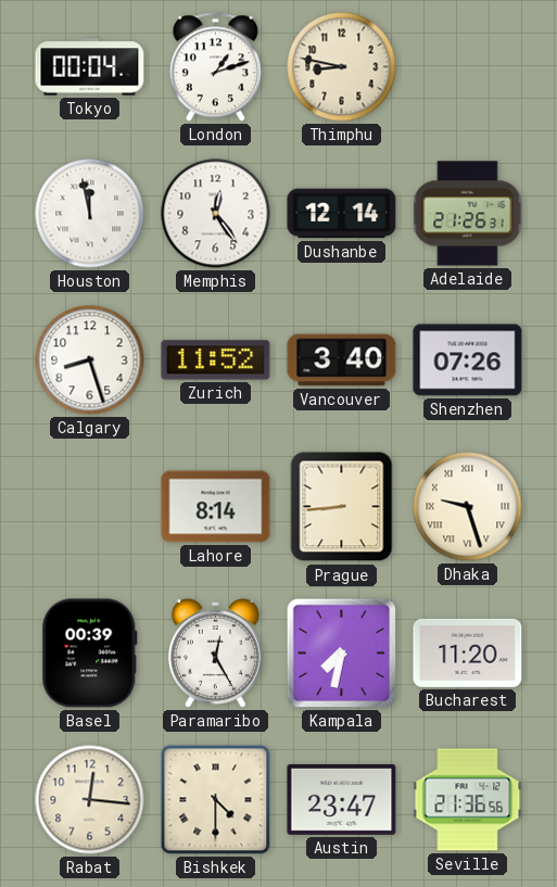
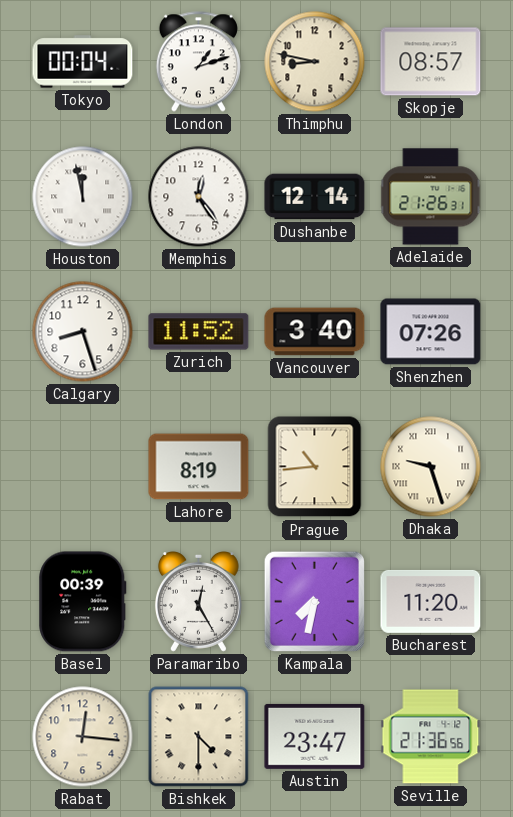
Skopje: none -> 08:57
Lahore: 8:14 -> 8:19
Prague: 8:44 -> 10:44
